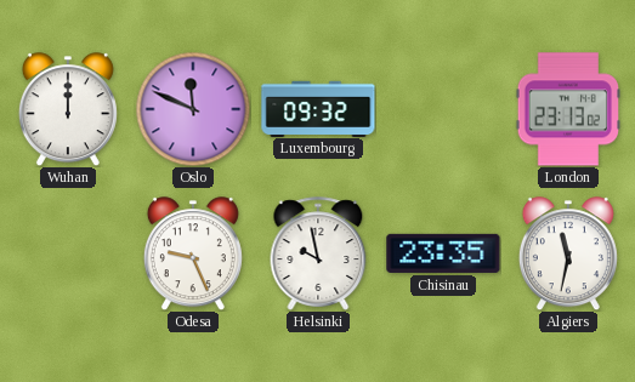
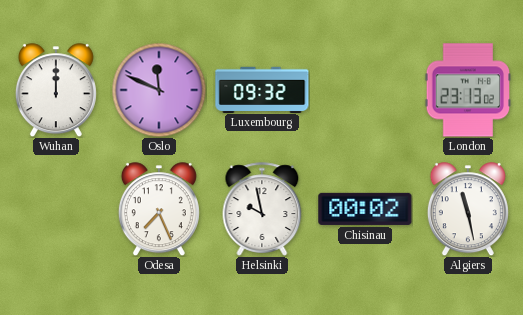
Odesa: 9:26 -> 7:26
Chisinau: 23:35 -> 00:02
Algiers: 11:32 -> 11:28
